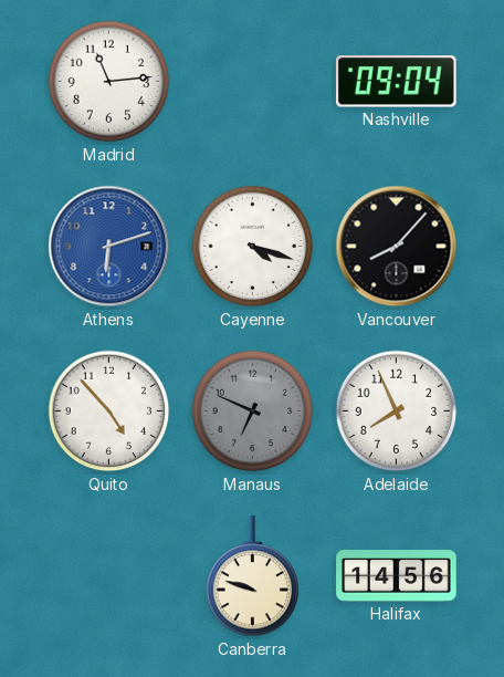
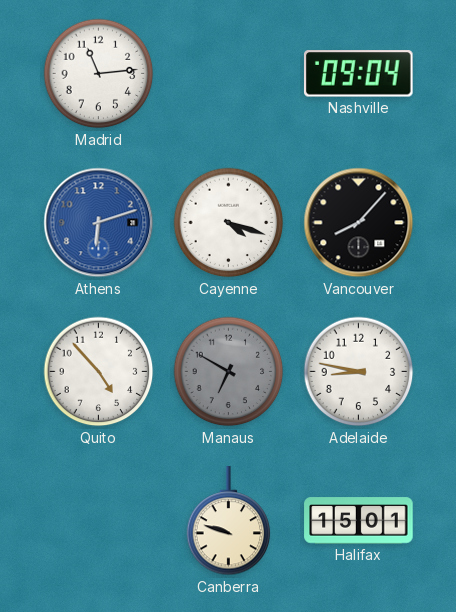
Manaus: 6:49 -> 6:50
Adelaide: 7:56 -> 8:47
Halifax: 14:56 -> 15:01
